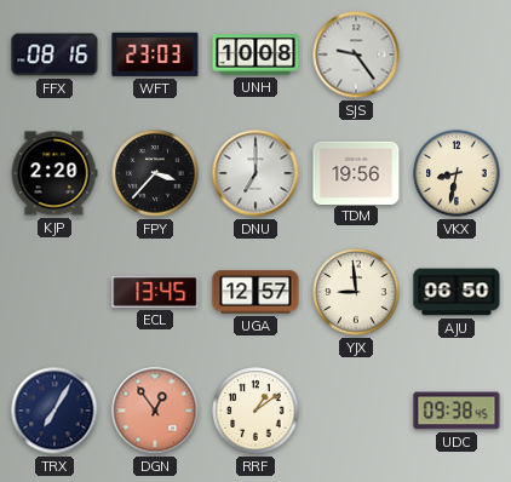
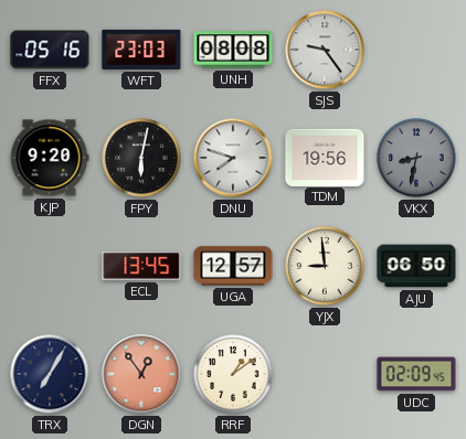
FFX: 08:16 -> 05:16
UNH: 10:08 -> 08:08
KJP: 2:20 -> 9:20
FPY: 3:37 -> 6:02
DNU: 7:00 -> 7:48
VKX dial: cream -> grey
UDC: 09:38 -> 02:09
